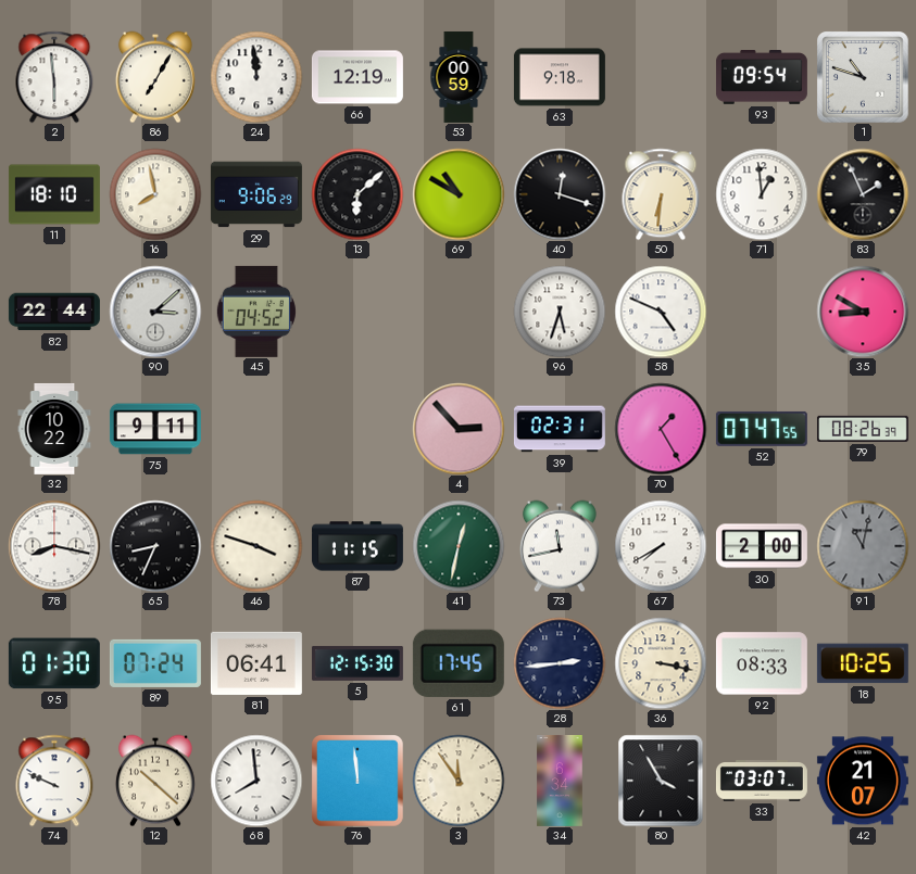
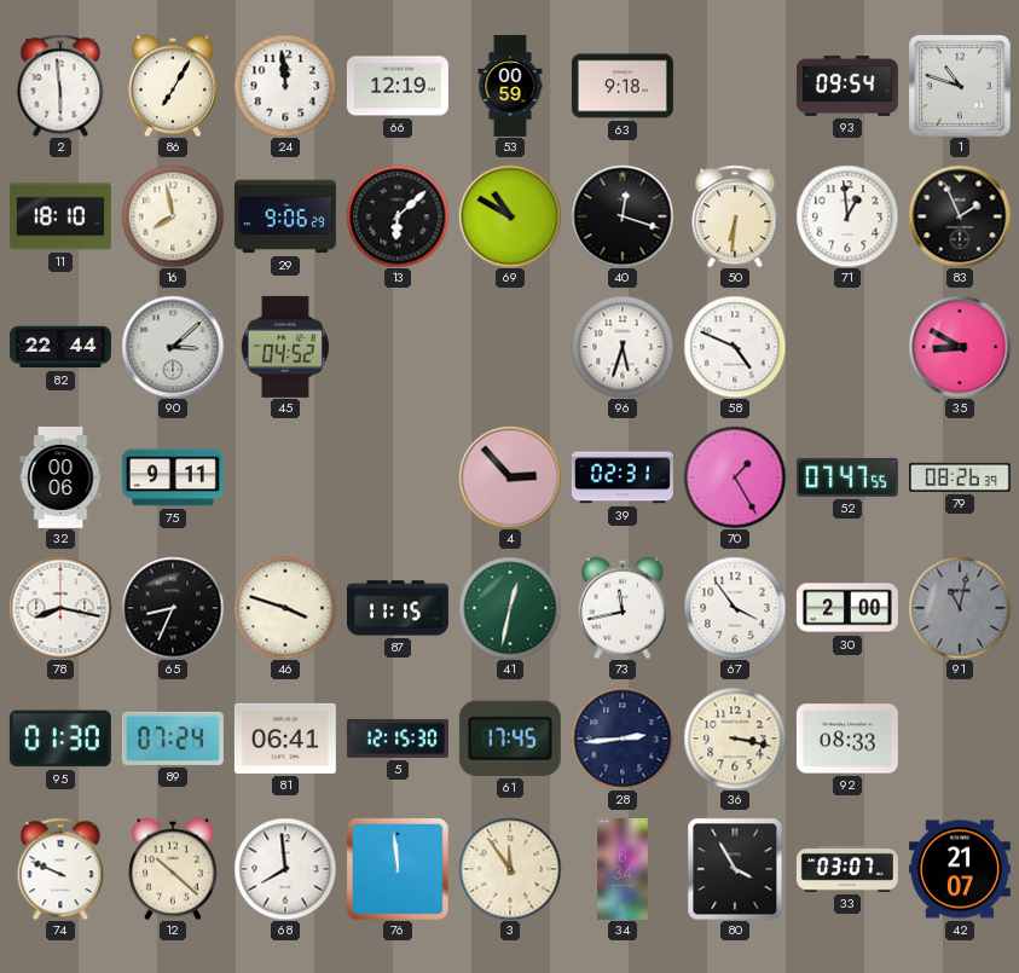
32: 10:22 -> 00:06
67: 7:40 -> 3:54
18: 10:25 -> none
